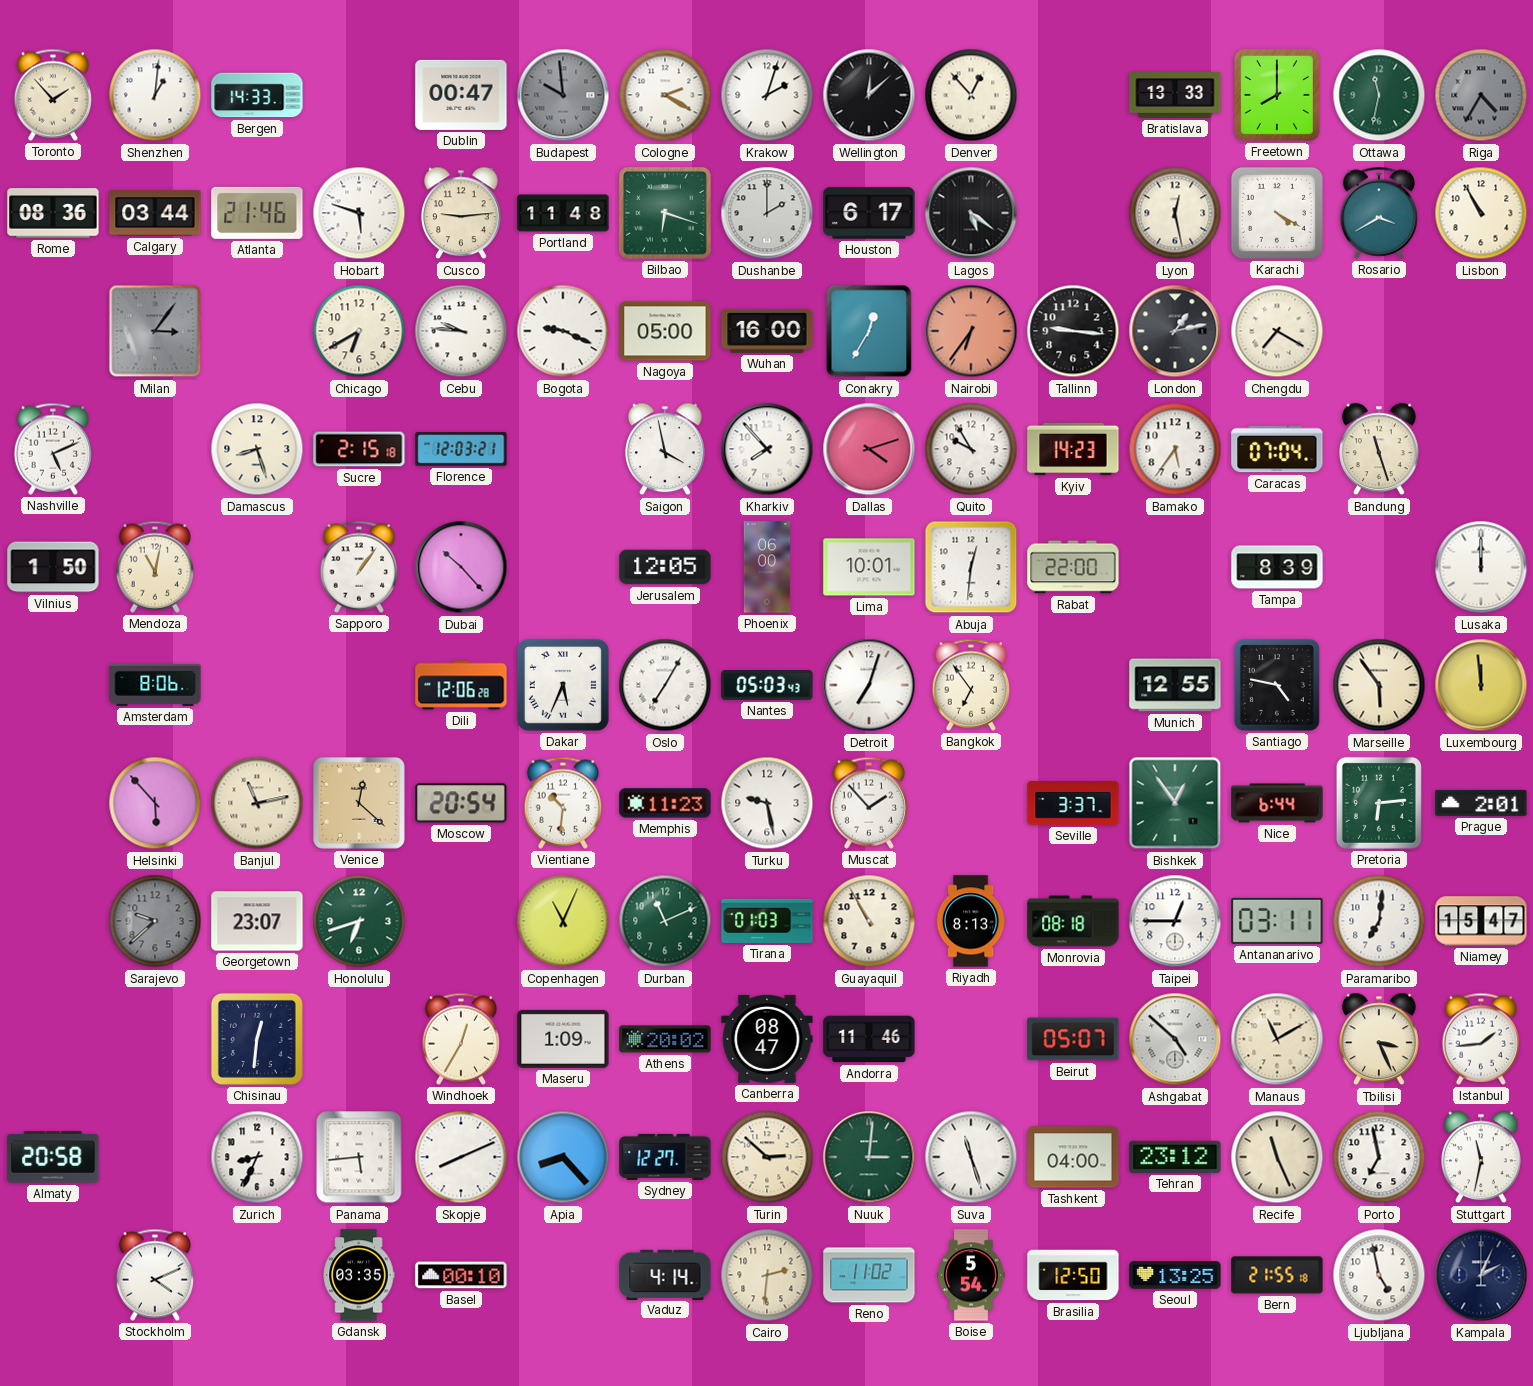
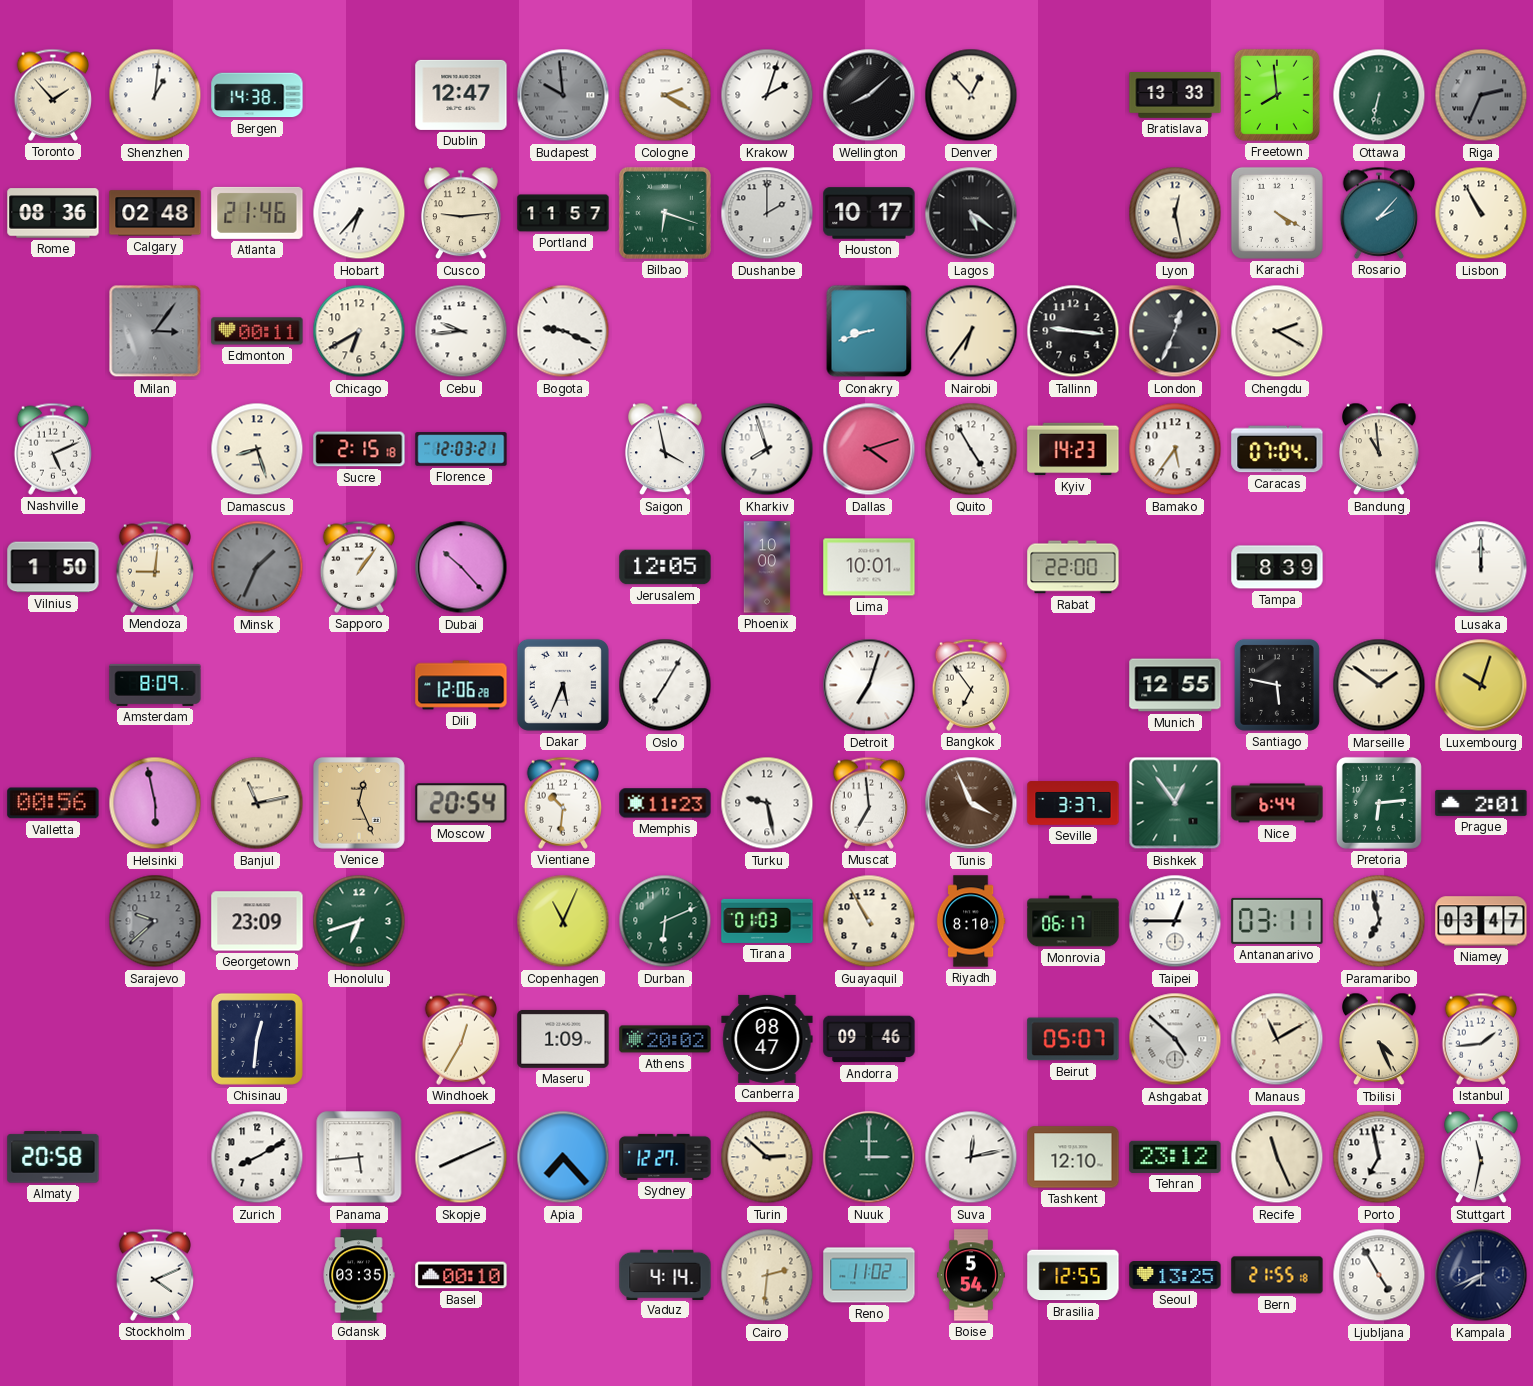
Bergen: 14:33 -> 14:38
Dublin: 00:47 -> 12:47
Wellington: 12:08 -> 8:08
Freetown: 8:00 -> 7:59
Ottawa: 11:32 -> 6:32
Riga: 4:35 -> 2:34
Calgary: 03:44 -> 02:48
Hobart: 5:48 -> 6:37
Portland: 11:48 -> 11:57
Houston: 6:17 -> 10:17
Rosario: 3:40 -> 2:07
Edmonton: none -> 00:11
Cebu: 9:46 -> 9:44
Nagoya: 05:00 -> none
Wuhan: 16:00 -> none
Conakry: 12:35 -> 8:42
Nairobi dial: salmon -> cream
London: 1:13 -> 12:34
Chengdu: 7:20 -> 2:20
Kharkiv: 7:53 -> 7:57
Quito: 9:55 -> 4:55
Bandung: 11:27 -> 10:59
Mendoza: 11:02 -> 9:01
Minsk: none -> 1:34
Phoenix: 06:00 -> 10:00
Abuja: 12:31 -> none
Amsterdam: 8:06 -> 8:09
Nantes: 05:03 -> none
Santiago: 4:47 -> 5:47
Marseille: 5:54 -> 1:51
Luxembourg: 11:59 -> 10:03
Valletta: none -> 00:56
Helsinki: 5:53 -> 5:58
Venice: 12:22 -> 12:26
Muscat: 1:53 -> 6:59
Tunis: none -> 3:56
Georgetown: 23:07 -> 23:09
Durban: 11:11 -> 6:11
Riyadh: 8:13 -> 8:10
Monrovia: 08:18 -> 06:17
Paramaribo: 7:01 -> 6:58
Niamey: 15:47 -> 03:47
Andorra: 11:46 -> 09:46
Tbilisi: 3:26 -> 4:26
Zurich: 8:34 -> 8:10
Apia: 8:23 -> 7:23
Nuuk: 3:01 -> 3:00
Suva: 11:27 -> 12:13
Tashkent: 04:00 -> 12:10
Brasilia: 12:50 -> 12:55
Ljubljana: 4:58 -> 4:55
Kampala: 2:04 -> 7:41
